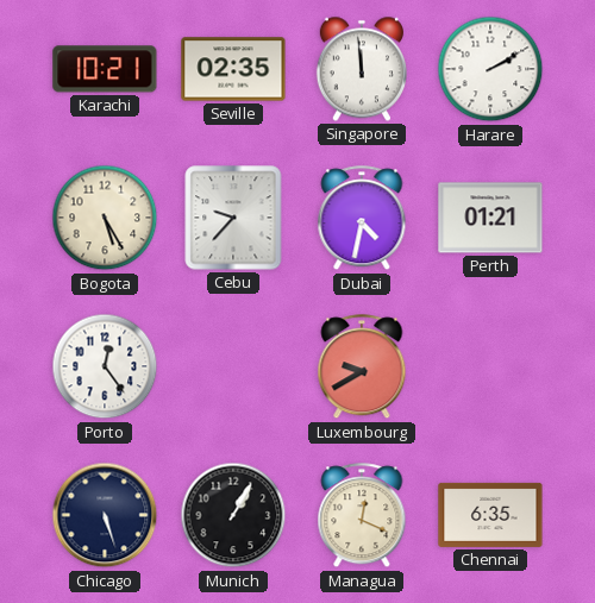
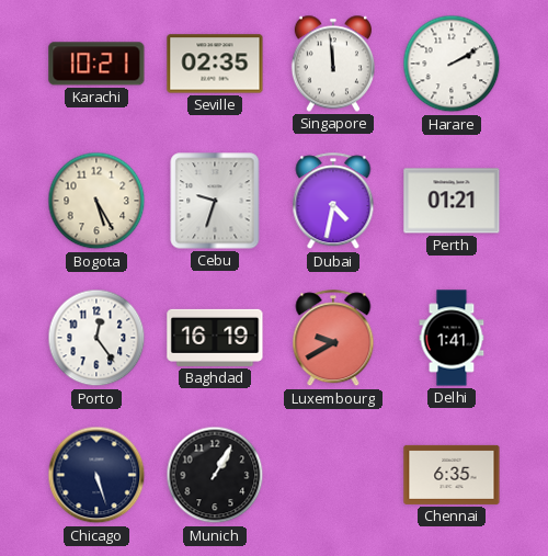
Cebu: 9:37 -> 9:33
Baghdad: none -> 16:19
Delhi: none -> 1:41
Managua: 12:19 -> none
